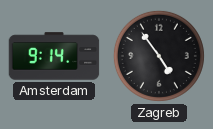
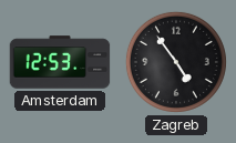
Amsterdam: 9:14 -> 12:53
